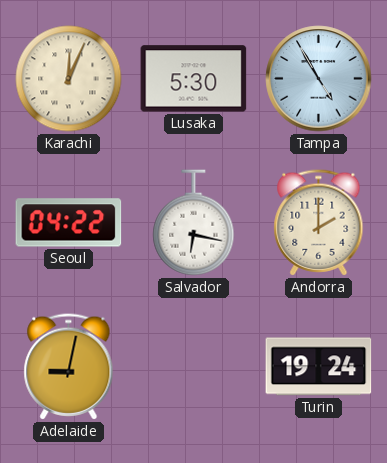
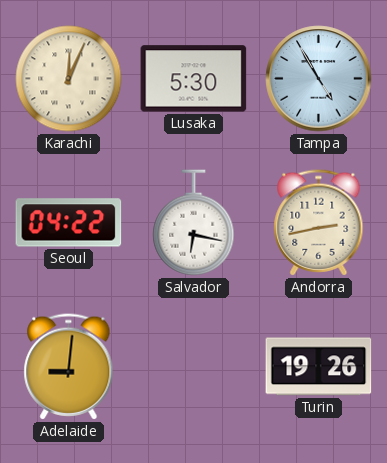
Andorra: 2:00 -> 2:43
Adelaide: 9:02 -> 9:01
Turin: 19:24 -> 19:26
